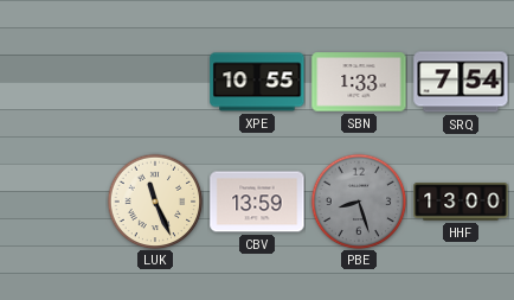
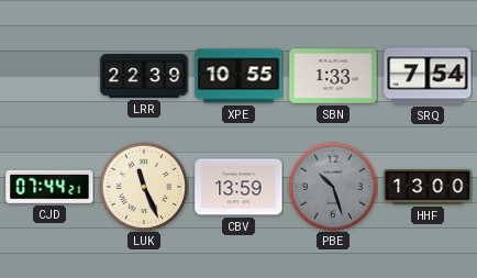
LRR: none -> 22:39
CJD: none -> 07:44
PBE: 8:27 -> 10:27
